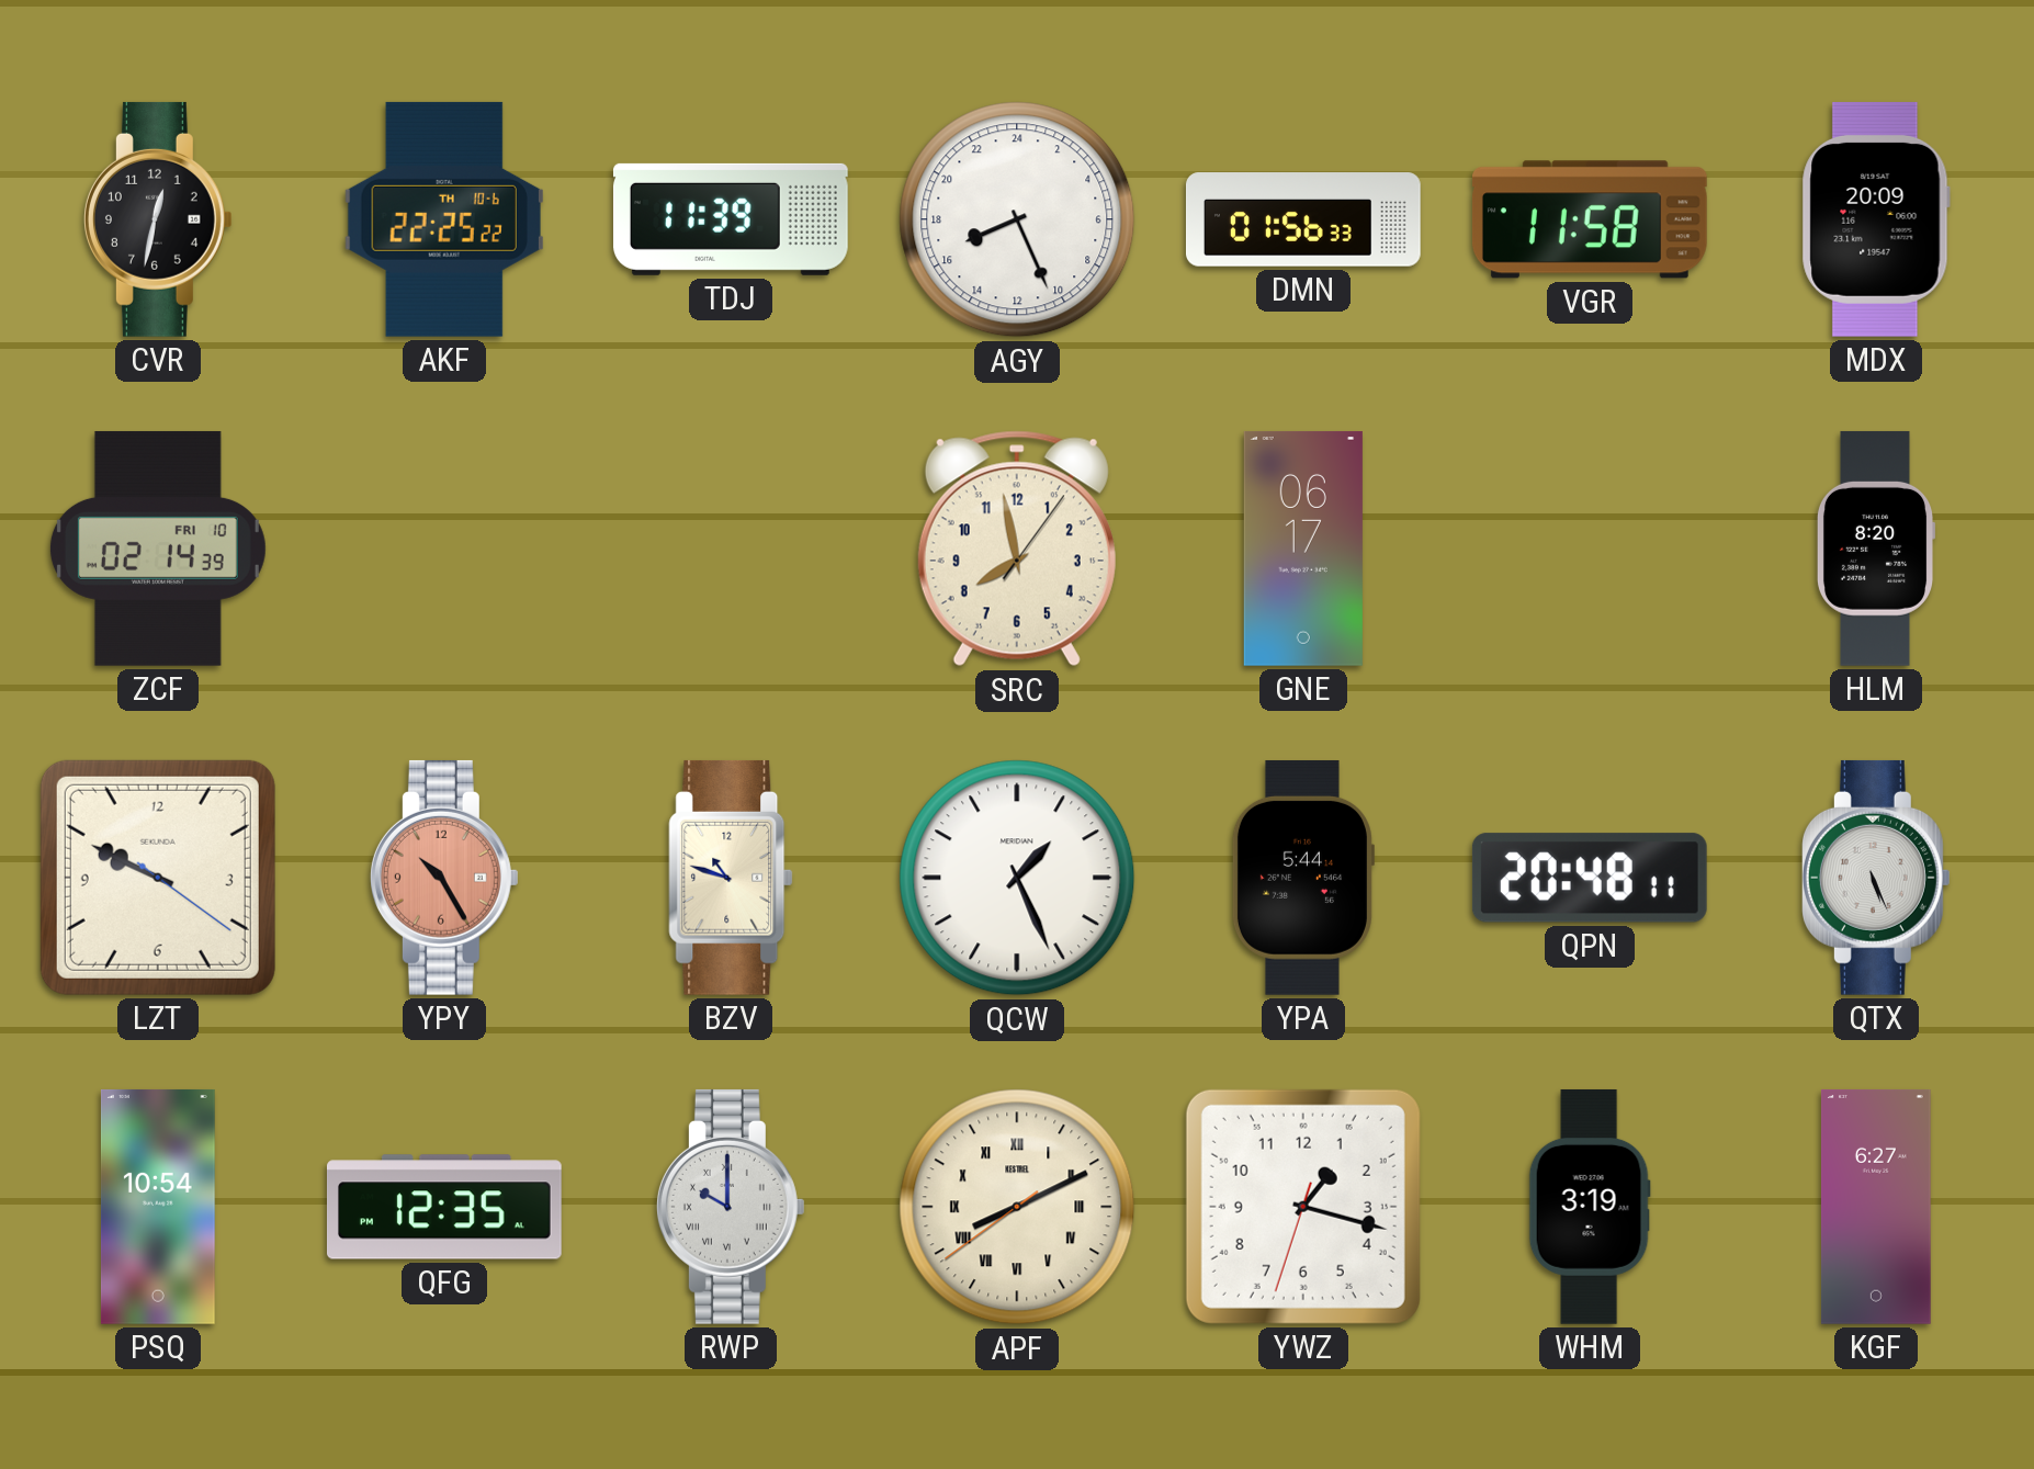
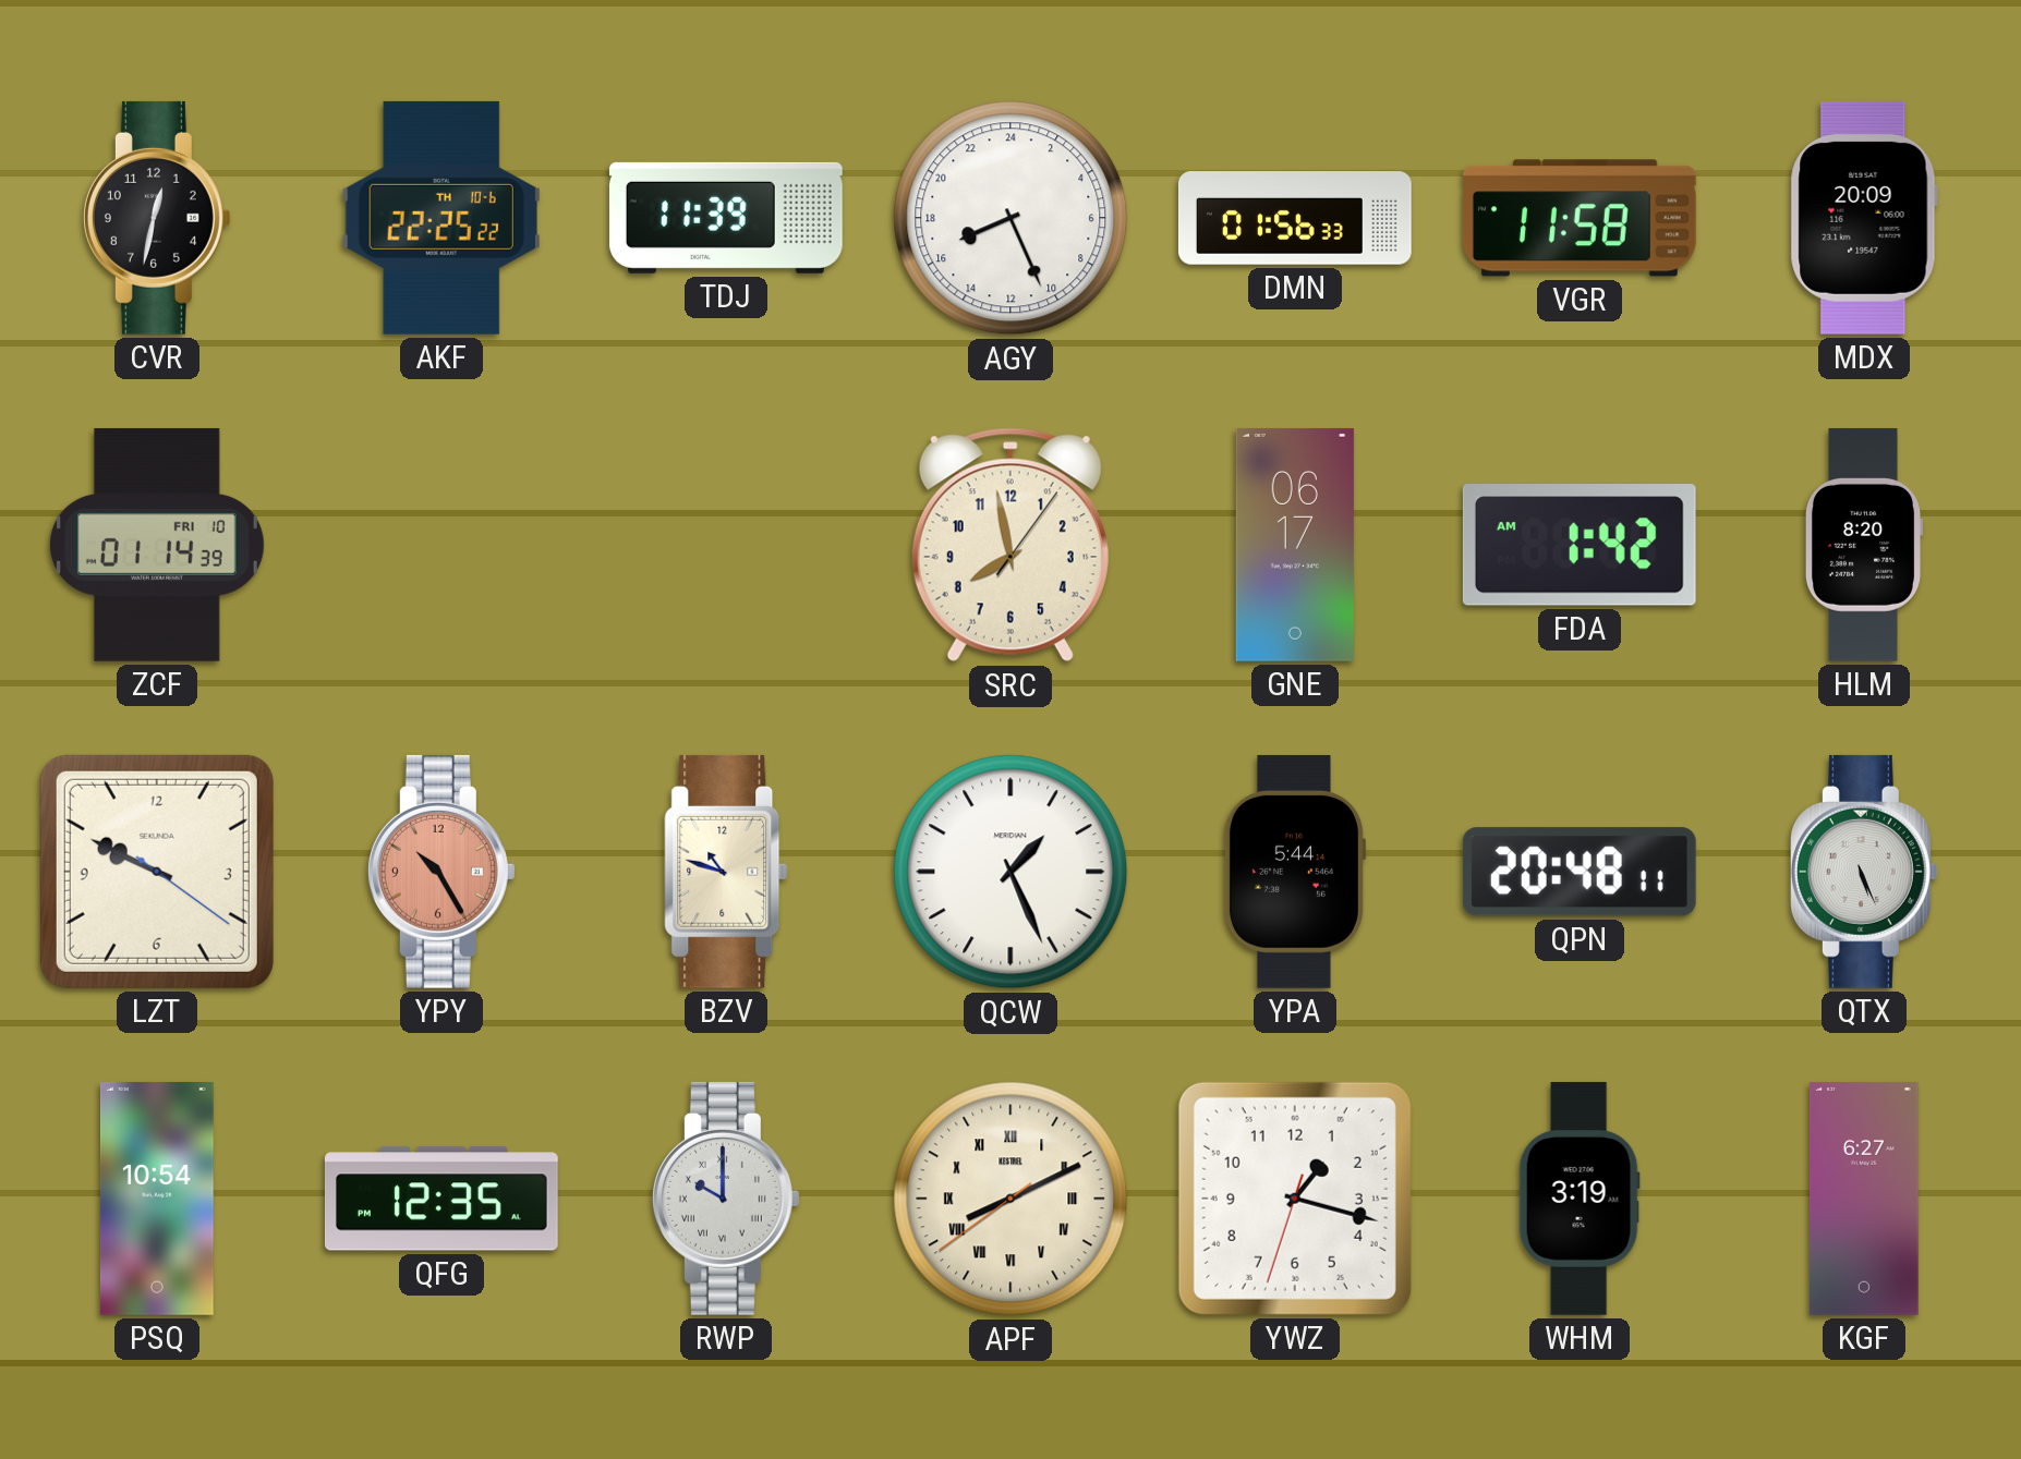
ZCF: 02:14 -> 01:14
FDA: none -> 1:42
